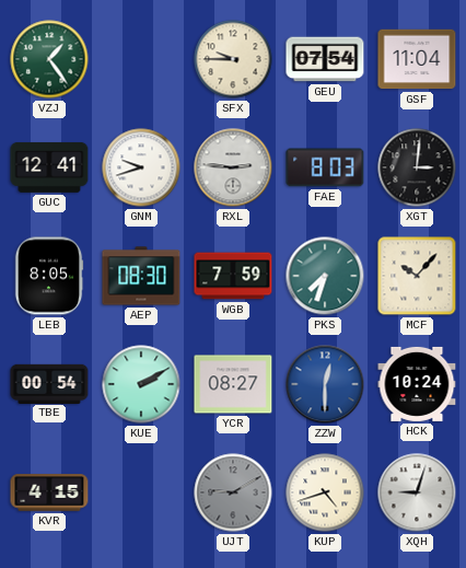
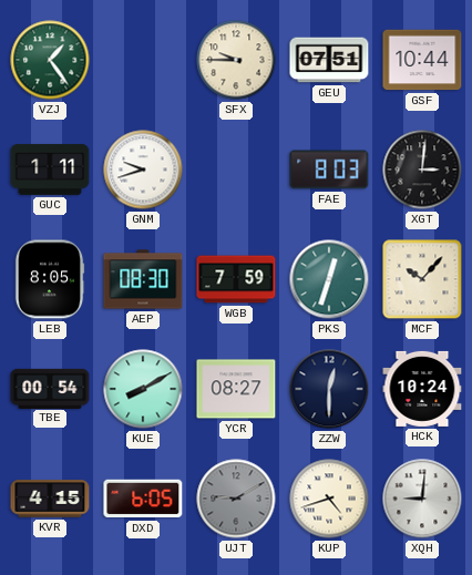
GEU: 07:54 -> 07:51
GSF: 11:04 -> 10:44
GUC: 12:41 -> 1:11
RXL: 2:46 -> none
PKS: 7:33 -> 12:33
KUE: 2:10 -> 8:10
ZZW dial: blue -> navy
DXD: none -> 6:05
XQH: 9:03 -> 9:01
